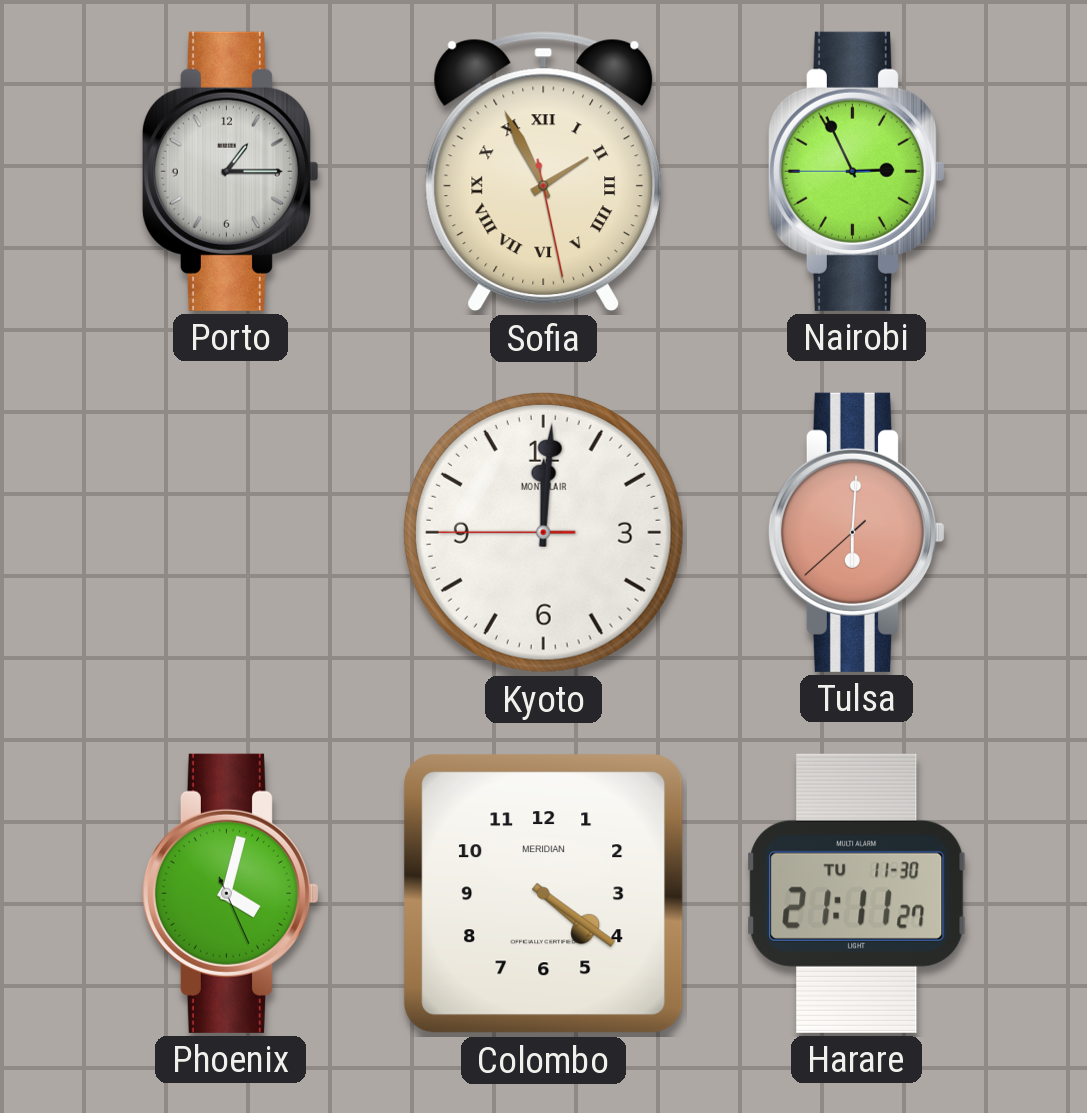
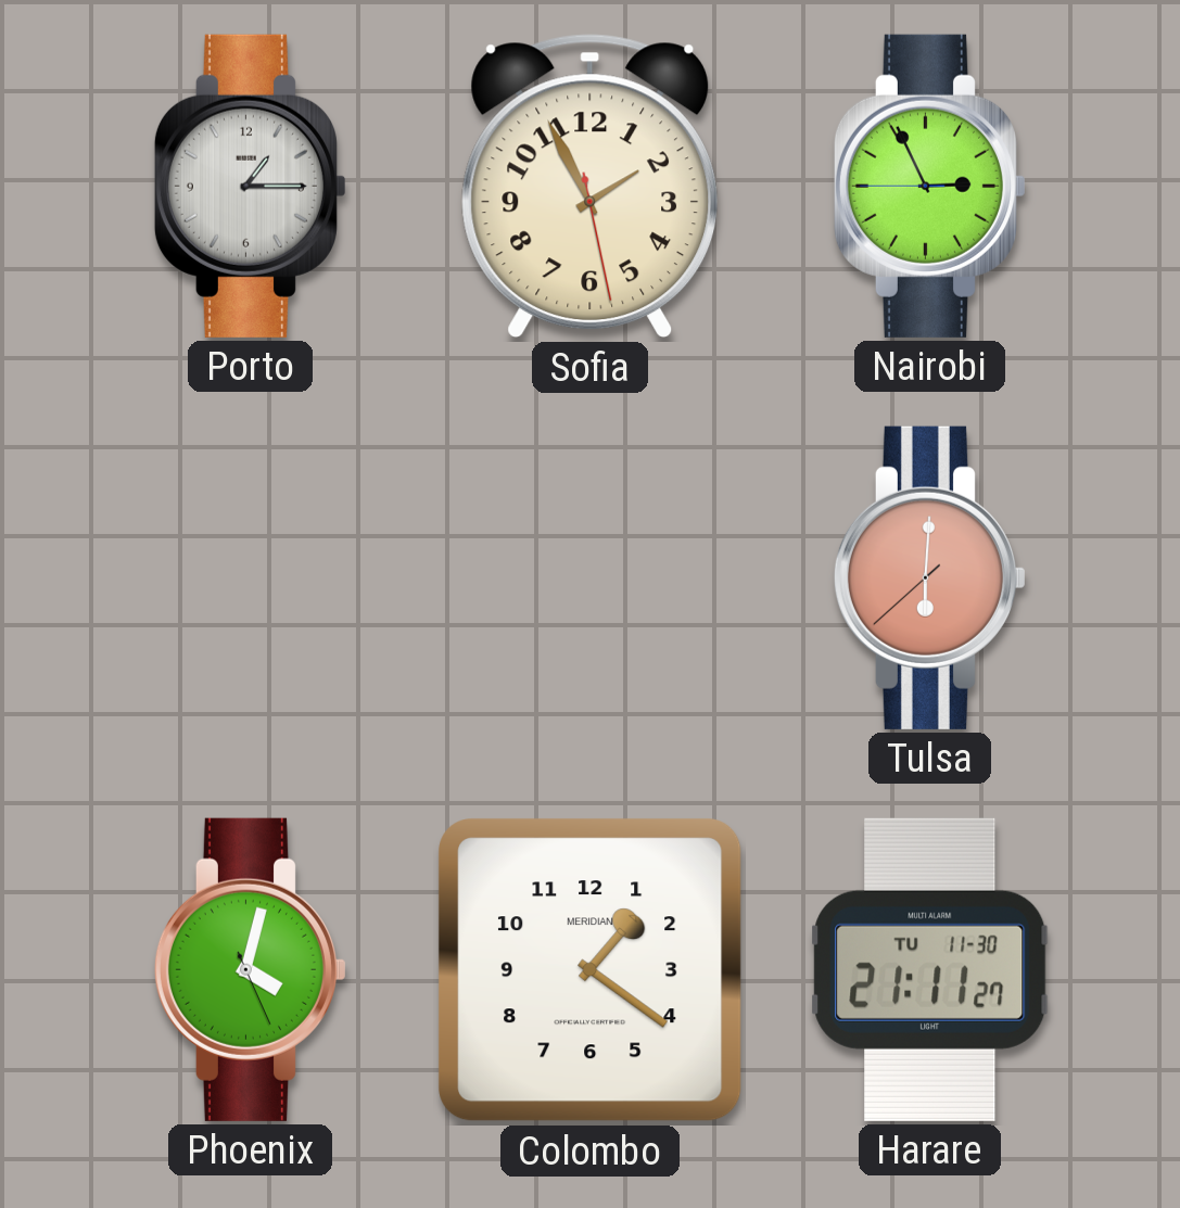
Sofia numerals: Roman -> Arabic
Kyoto: 12:00 -> none
Colombo: 4:21 -> 1:21
